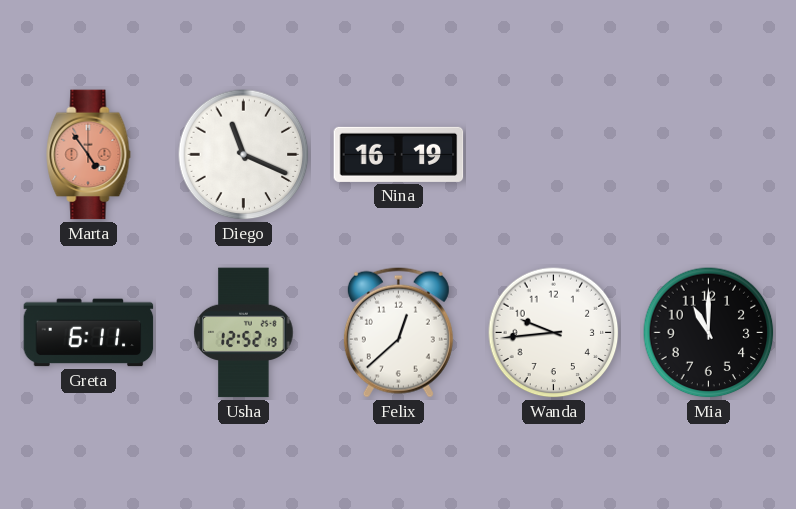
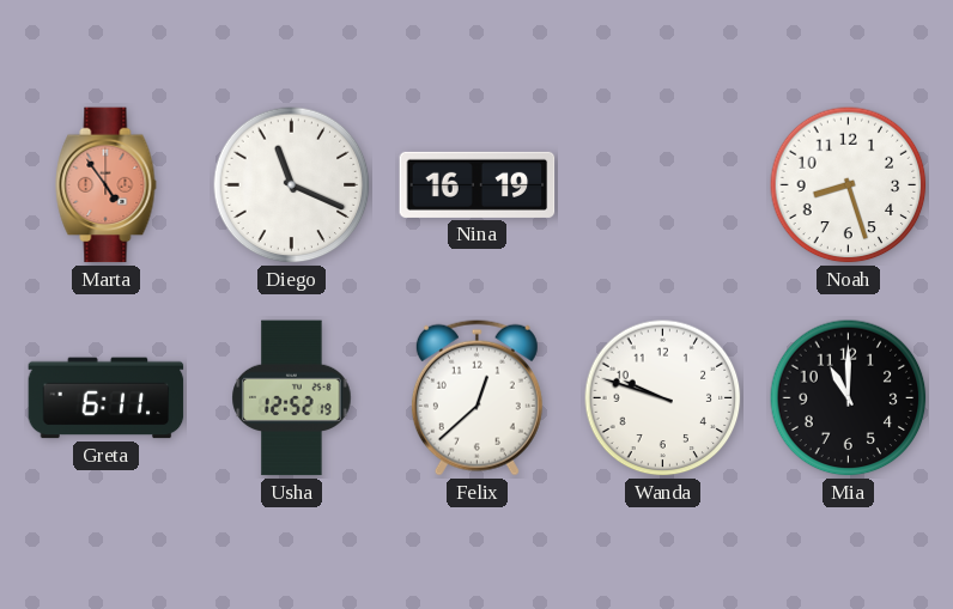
Noah: none -> 8:27
Wanda: 9:44 -> 9:48
